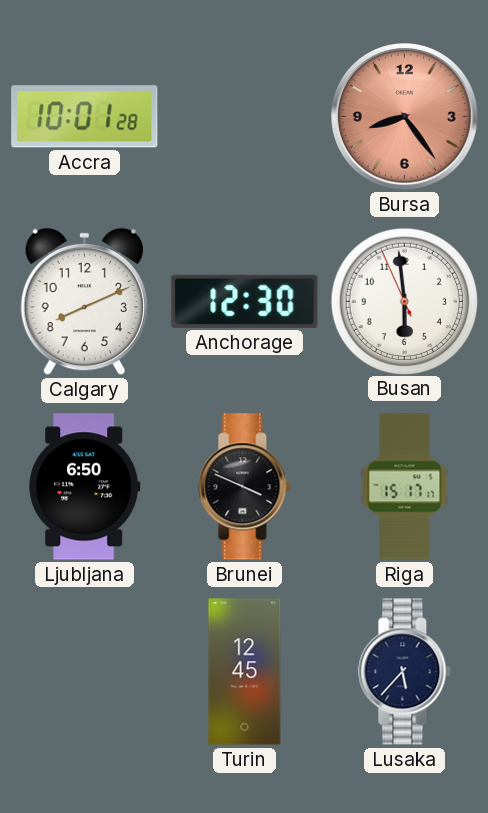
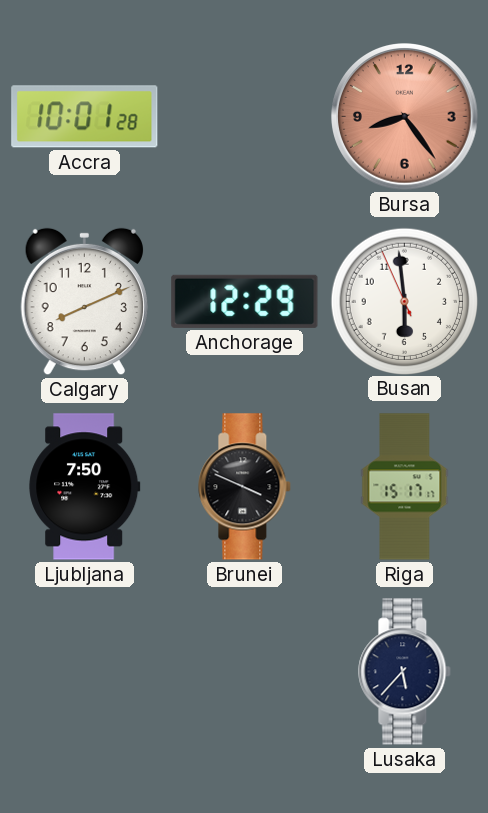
Anchorage: 12:30 -> 12:29
Ljubljana: 6:50 -> 7:50
Turin: 12:45 -> none
